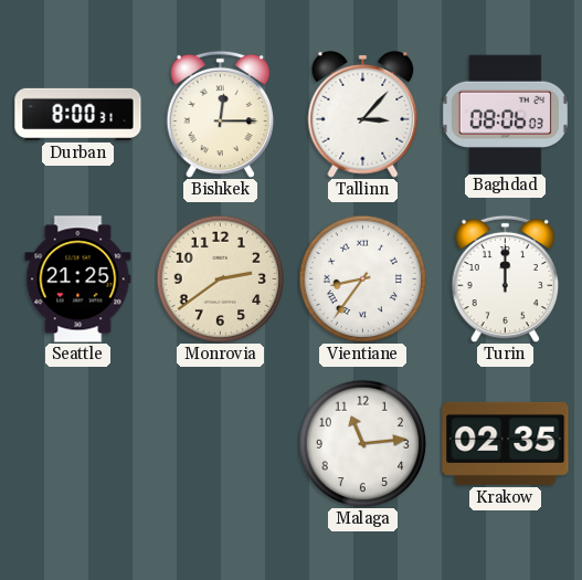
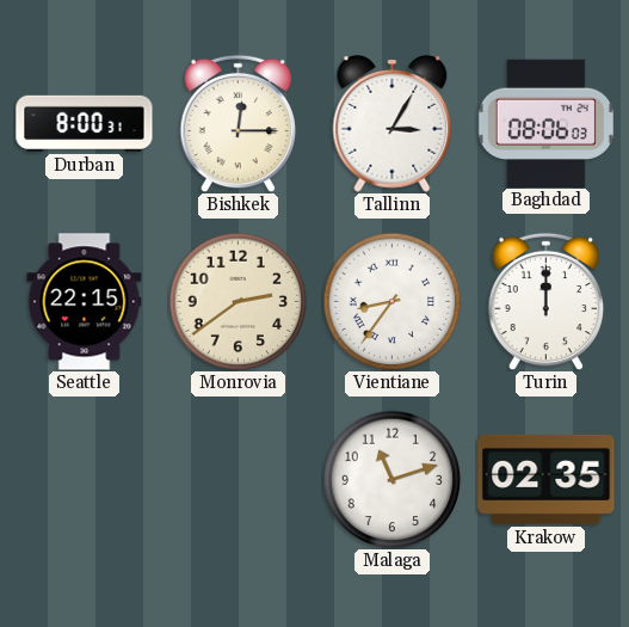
Tallinn: 3:07 -> 3:05
Seattle: 21:25 -> 22:15
Malaga: 11:14 -> 11:12
